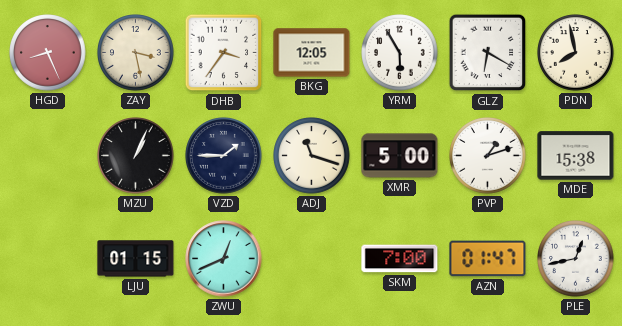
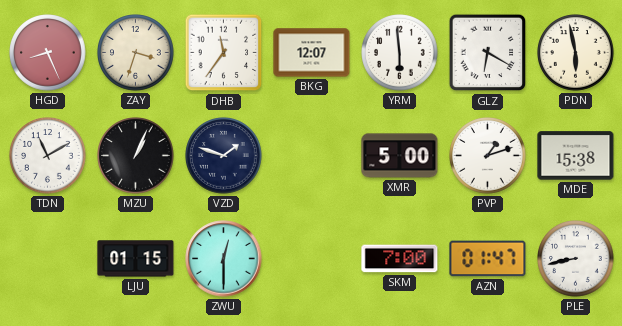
ZAY: 3:28 -> 3:33
DHB: 3:36 -> 11:36
BKG: 12:05 -> 12:07
YRM: 5:55 -> 5:59
PDN: 7:58 -> 5:58
TDN: none -> 11:10
VZD: 1:45 -> 1:48
ADJ: 11:18 -> none
ZWU: 12:41 -> 12:30
PLE: 12:43 -> 8:43
